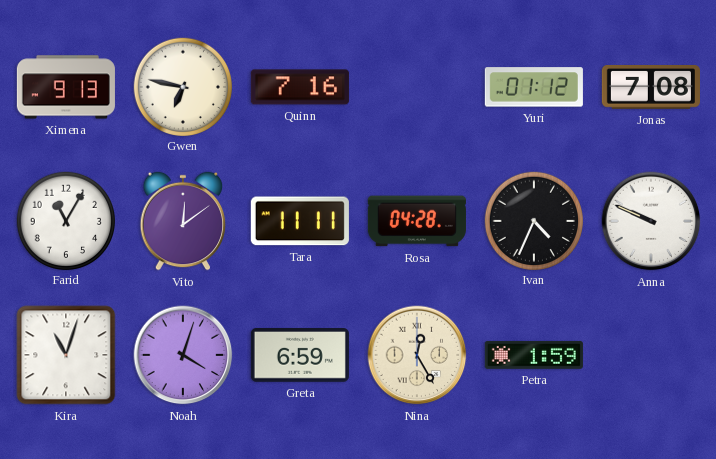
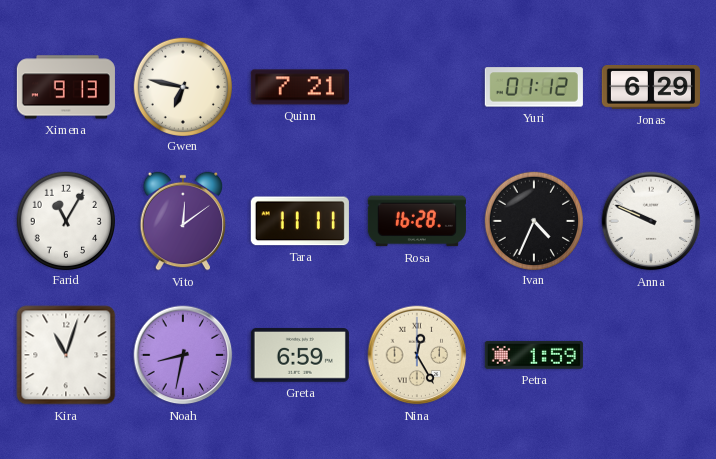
Quinn: 7:16 -> 7:21
Jonas: 7:08 -> 6:29
Rosa: 04:28 -> 16:28
Noah: 4:03 -> 8:32
